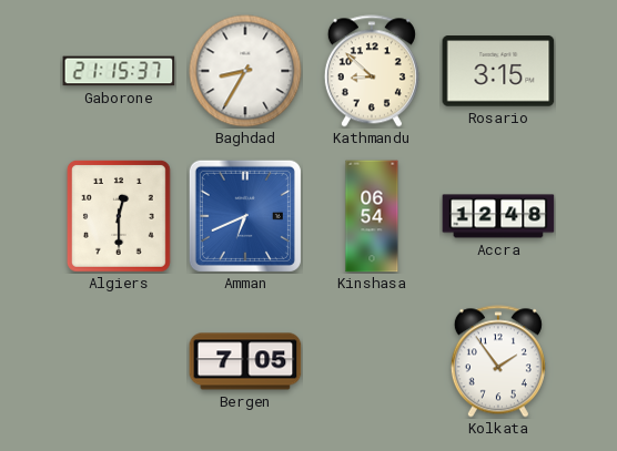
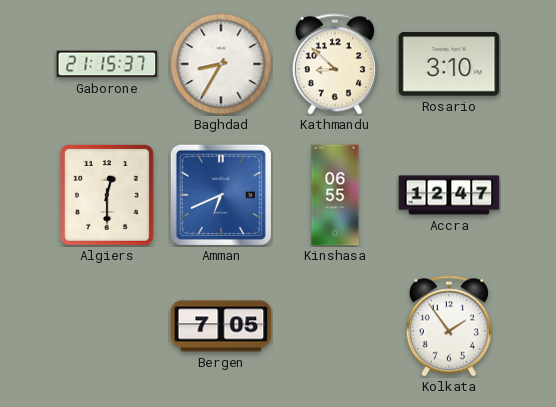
Rosario: 3:15 -> 3:10
Kinshasa: 06:54 -> 06:55
Accra: 12:48 -> 12:47
